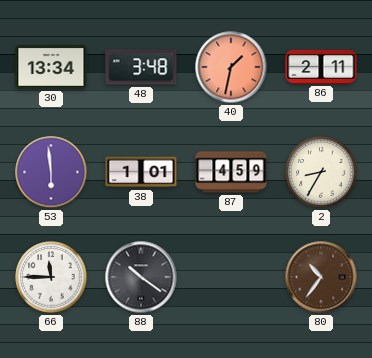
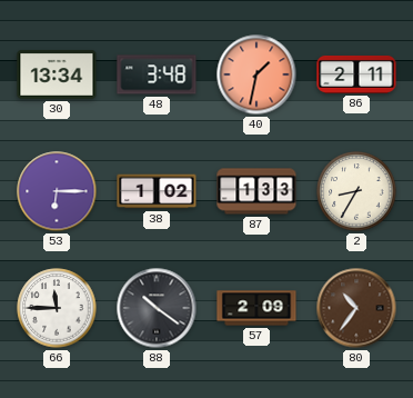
53: 5:59 -> 6:15
38: 1:01 -> 1:02
87: 4:59 -> 1:33
57: none -> 2:09
